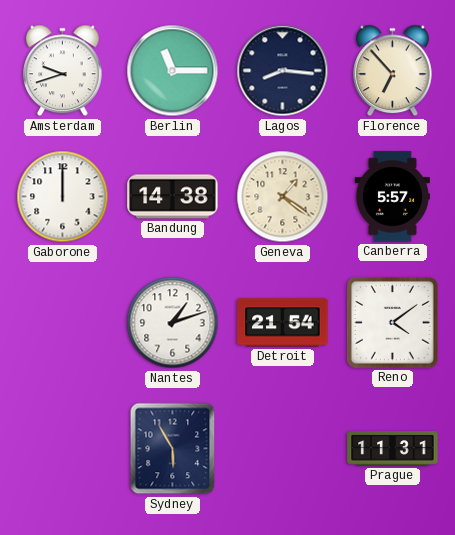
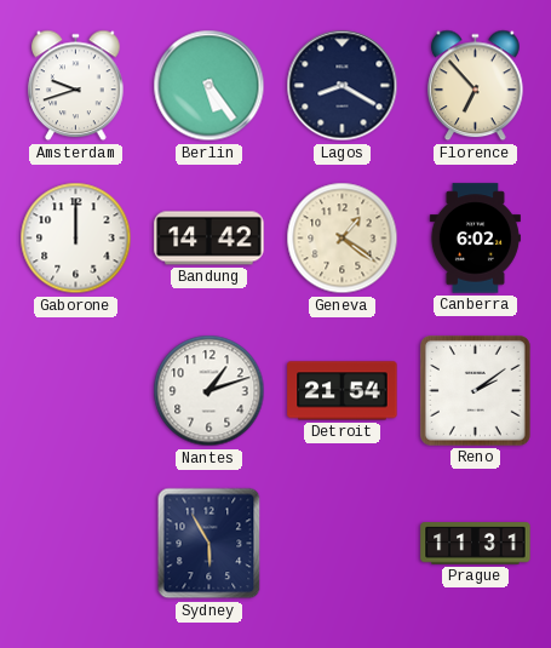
Berlin: 11:15 -> 5:24
Lagos: 8:16 -> 8:20
Bandung: 14:38 -> 14:42
Canberra: 5:57 -> 6:02
Reno: 4:09 -> 2:09
